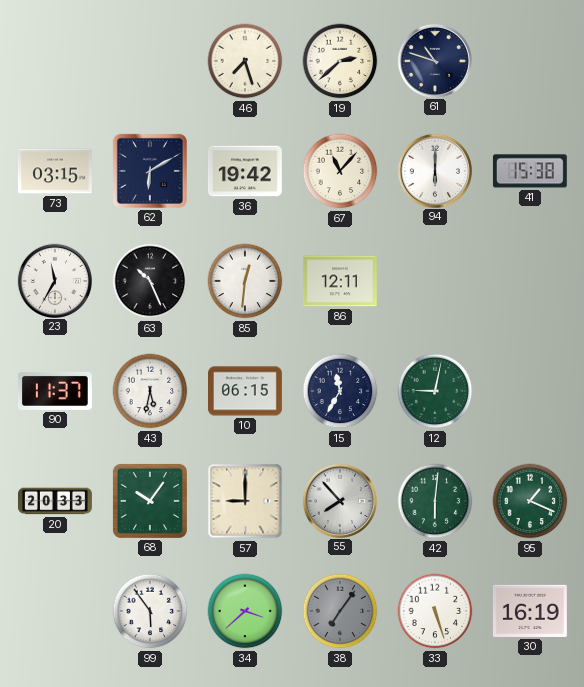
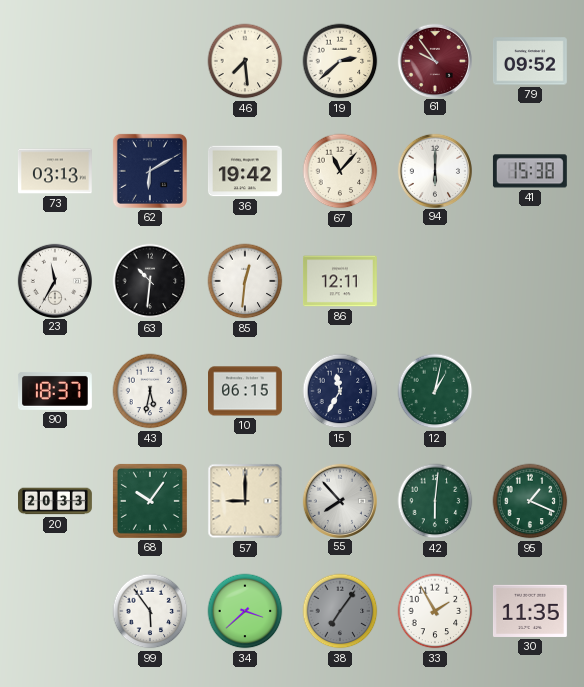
46: 7:27 -> 7:29
61: 10:48 -> 9:54
61 dial: navy -> burgundy
79: none -> 09:52
73: 03:15 -> 03:13
63: 10:26 -> 10:31
90: 11:37 -> 18:37
12: 9:02 -> 1:02
33: 5:27 -> 1:55
30: 16:19 -> 11:35
